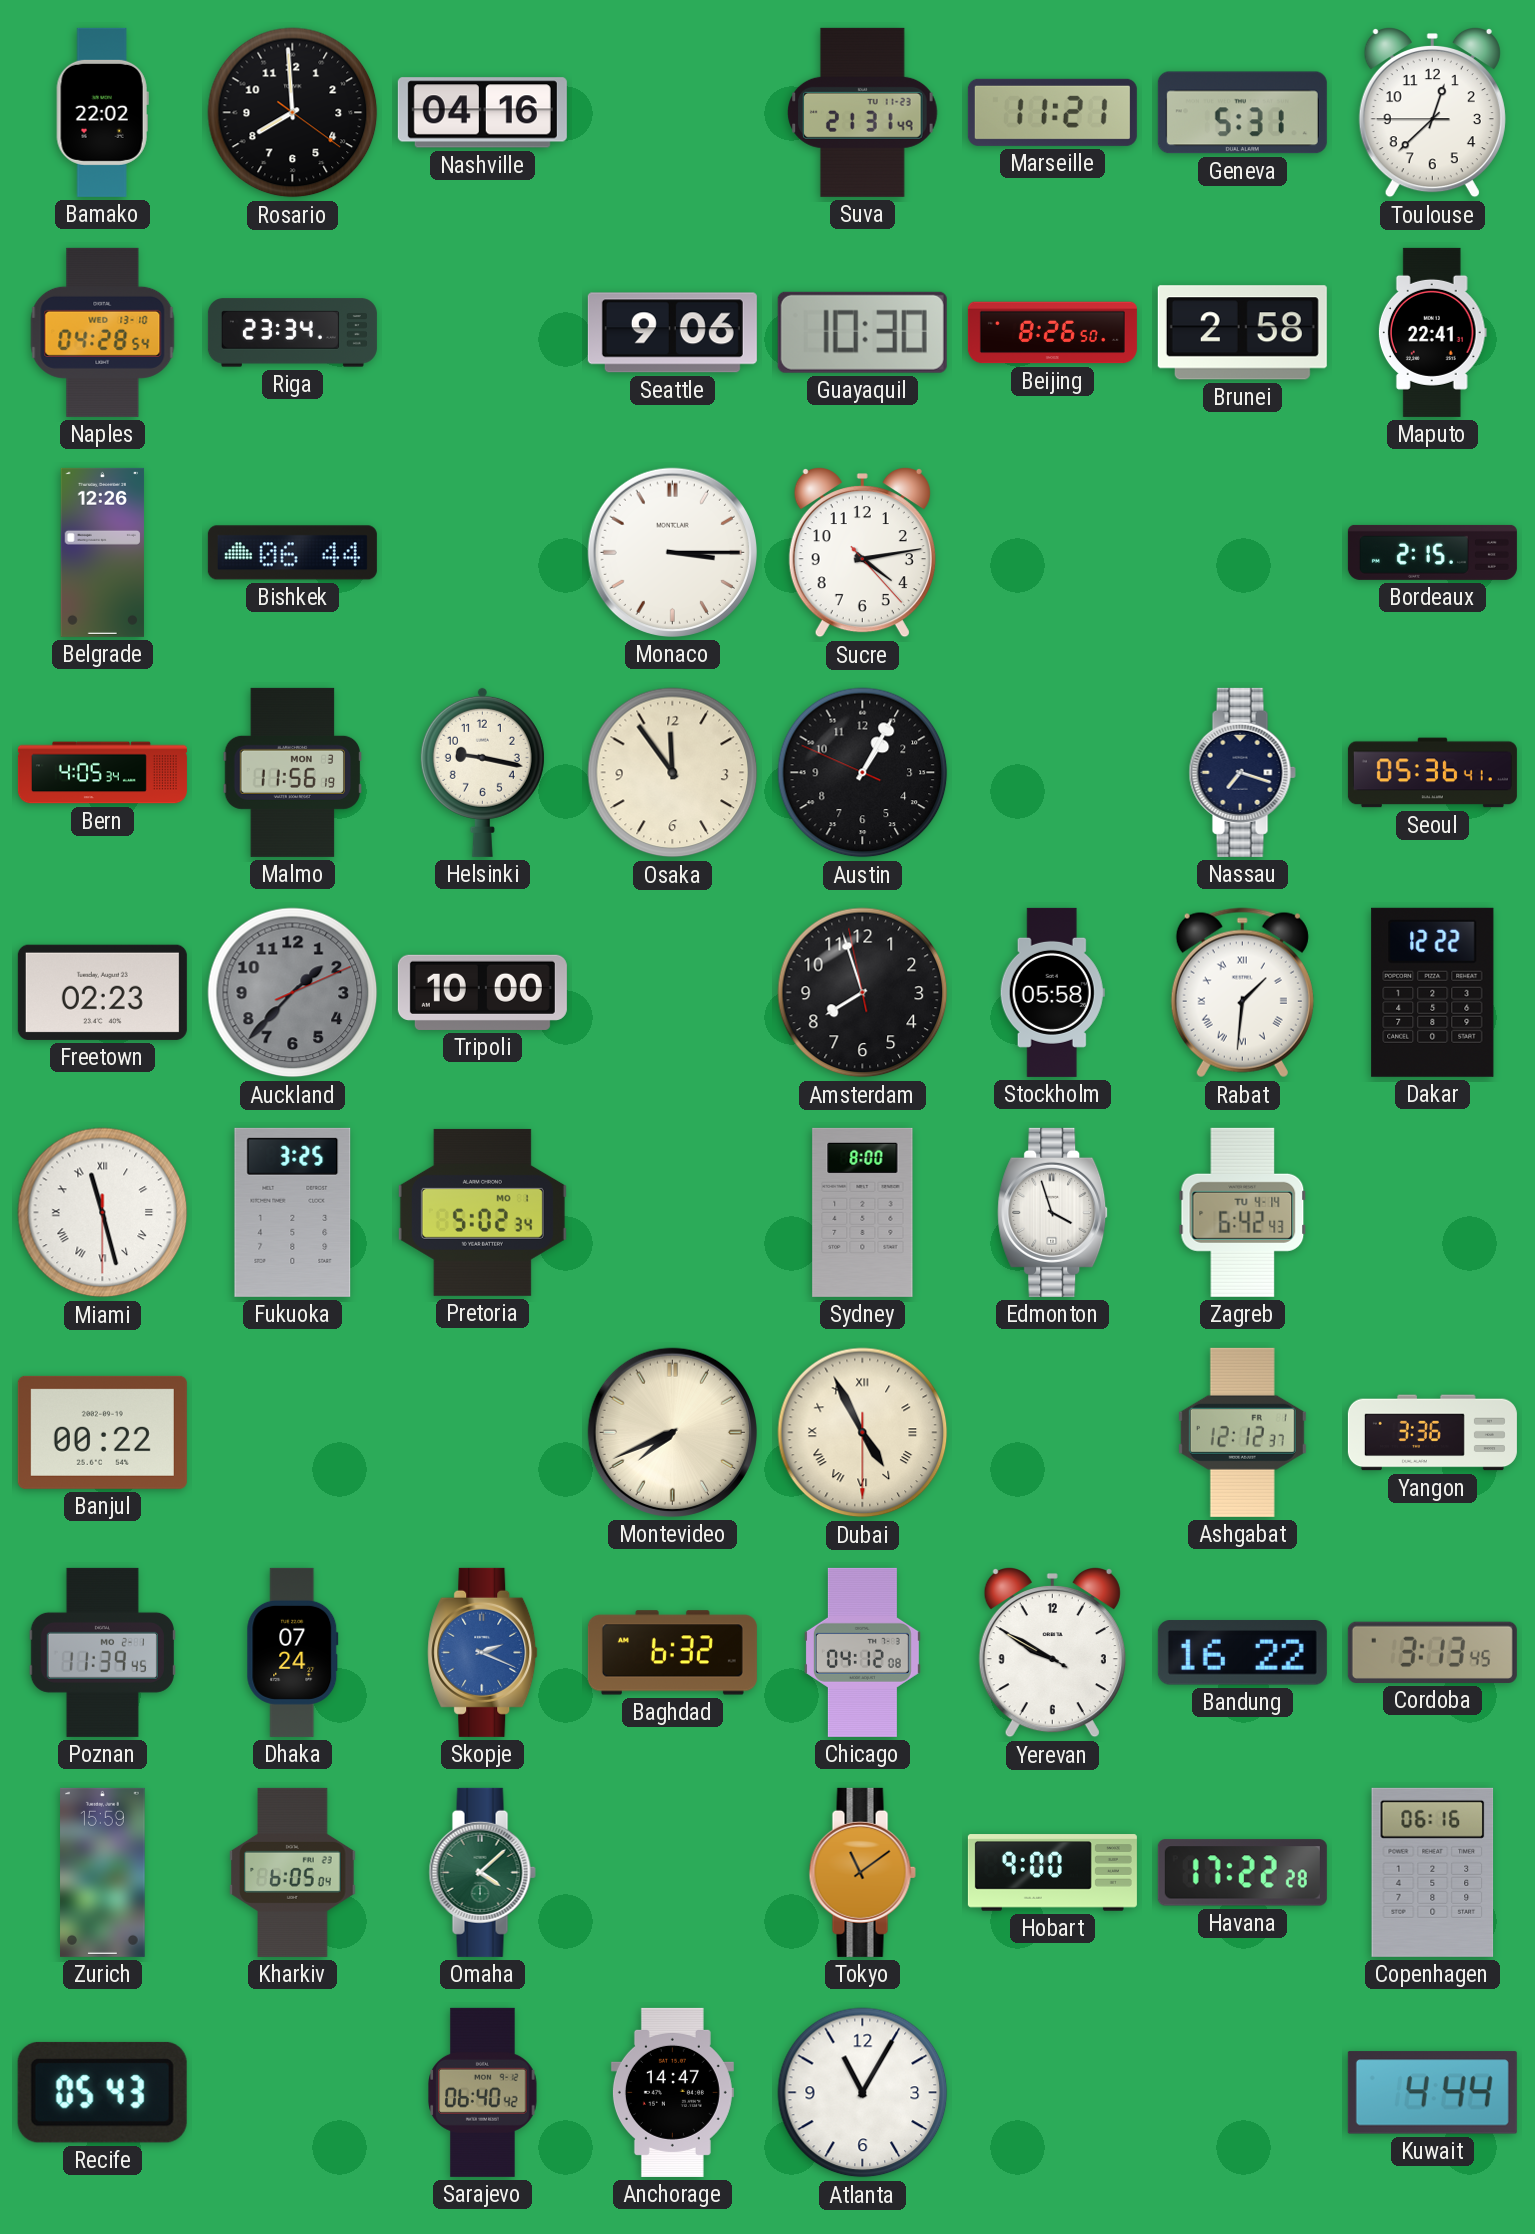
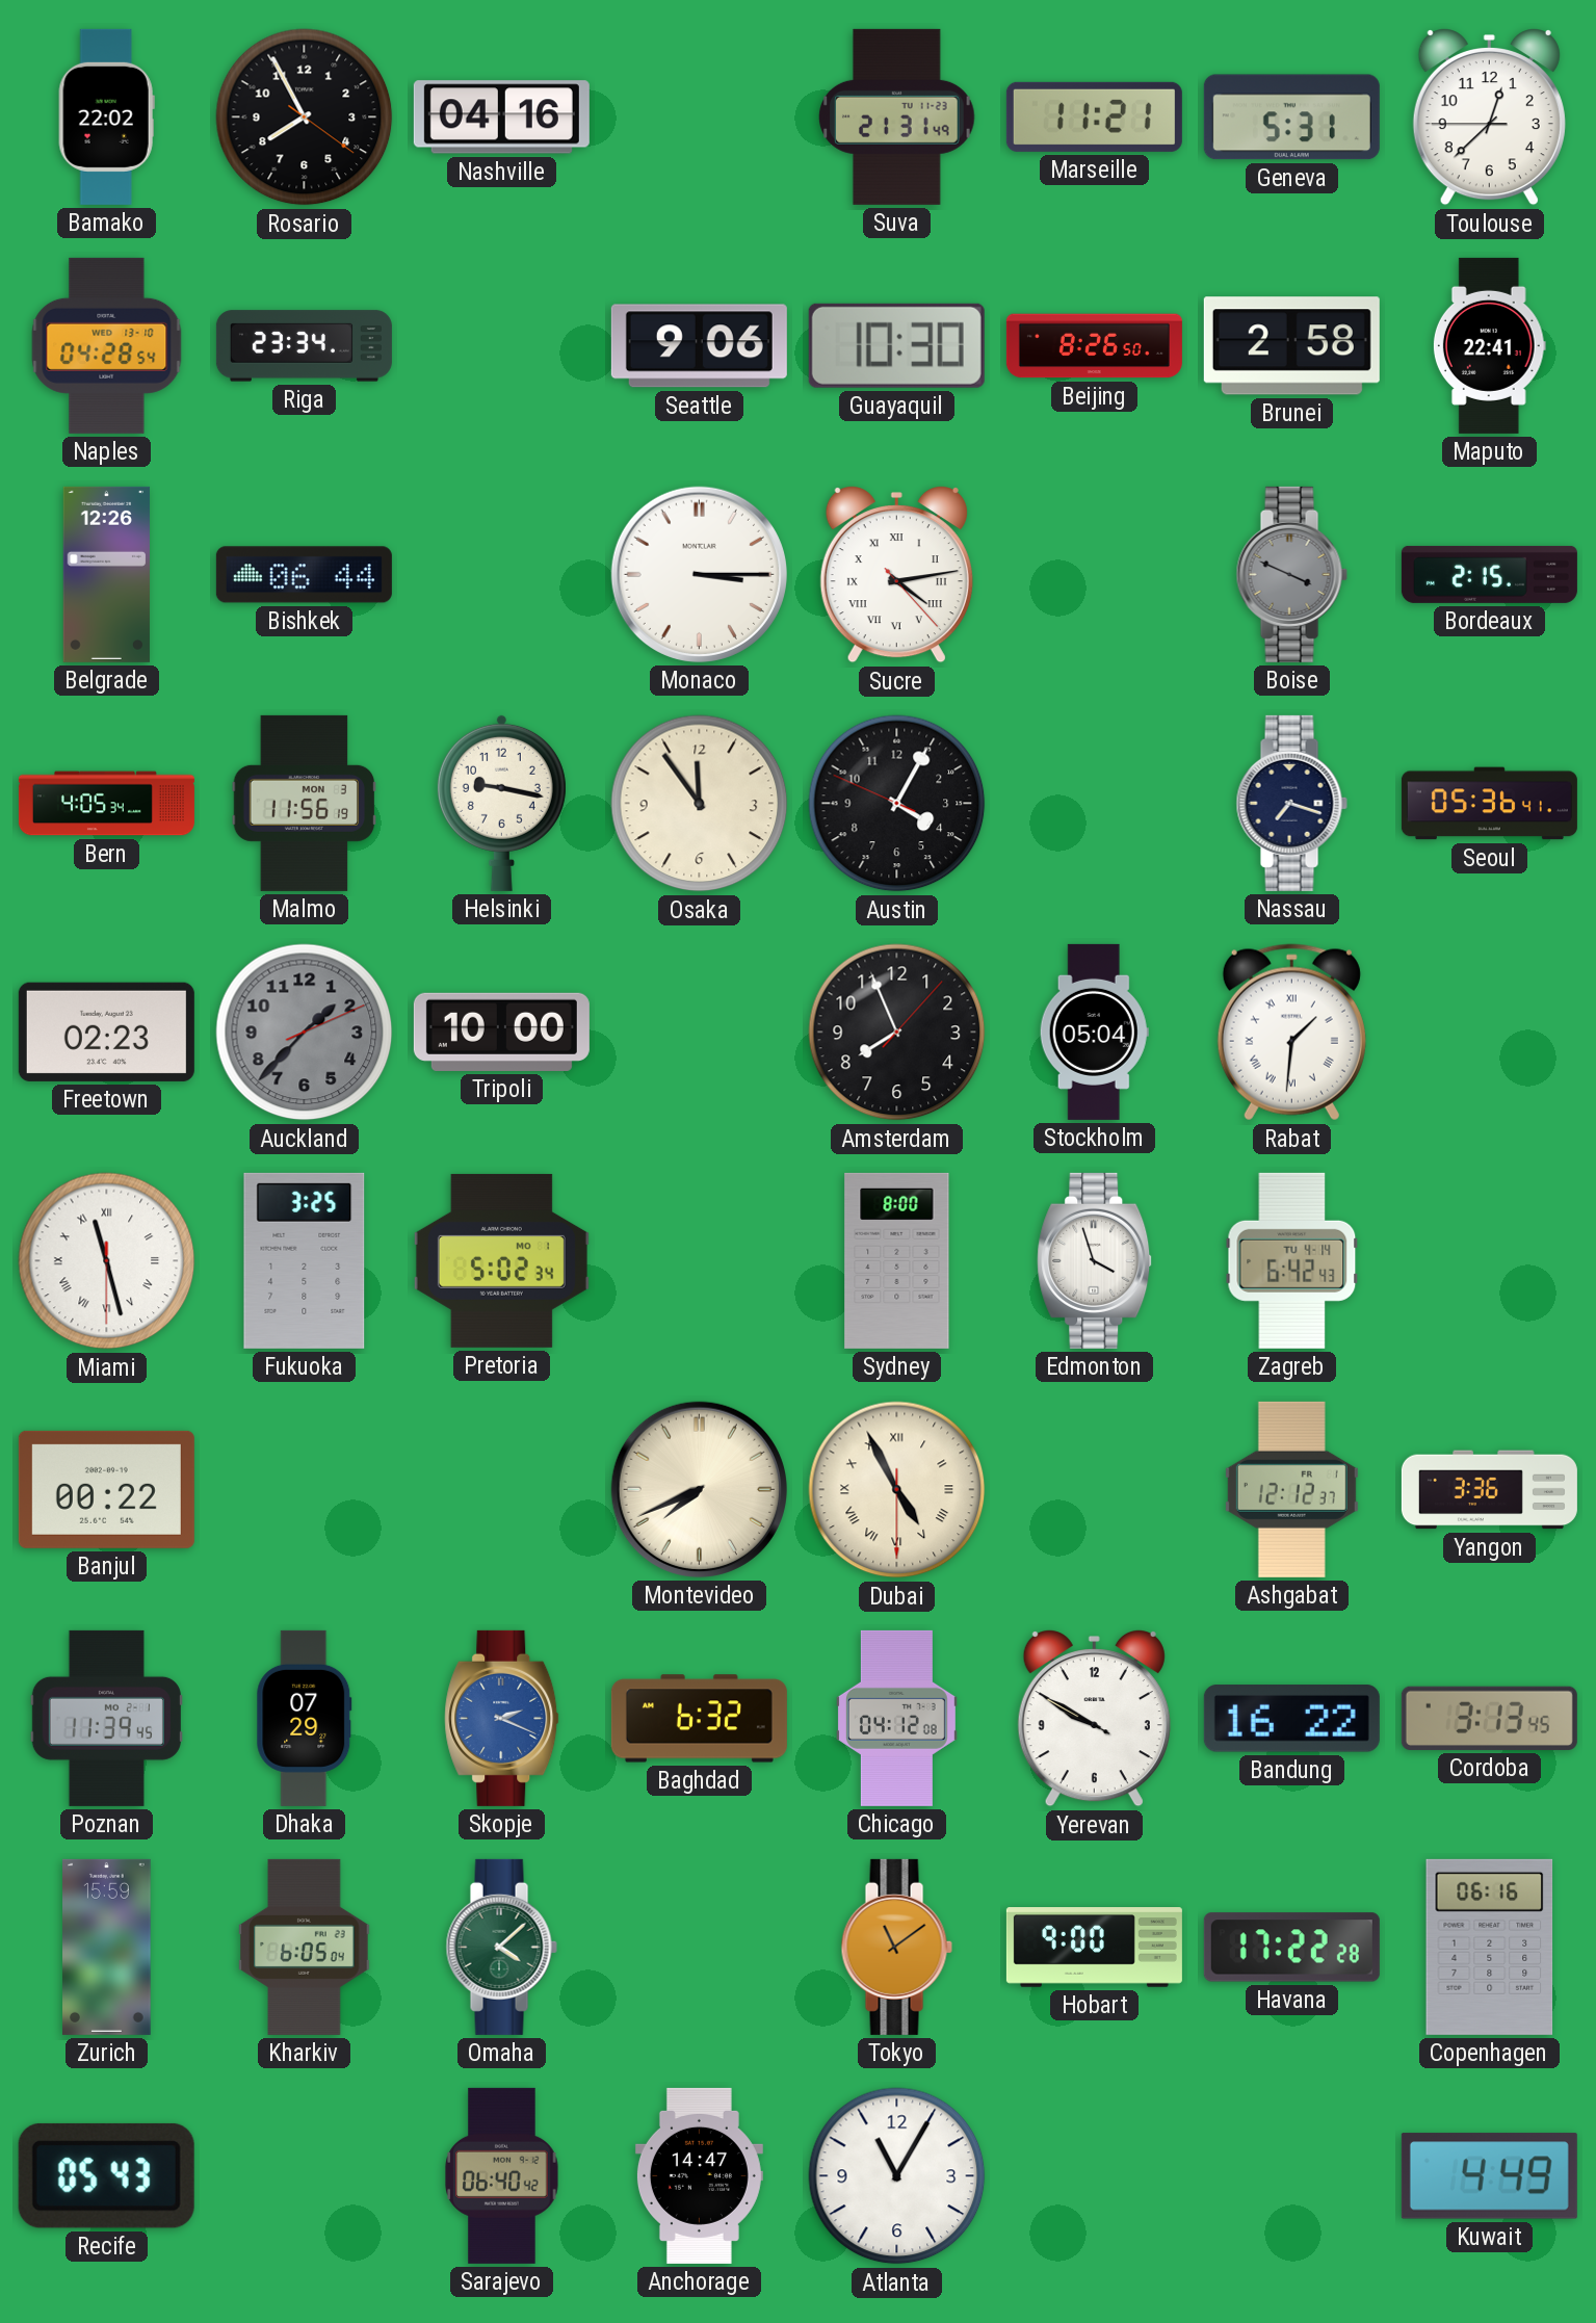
Rosario: 7:59 -> 7:55
Sucre numerals: Arabic -> Roman
Boise: none -> 3:49
Austin: 1:04 -> 4:04
Amsterdam: 7:56:58 -> 7:56:07
Stockholm: 05:58 -> 05:04
Dakar: 12:22 -> none
Dhaka: 07:24 -> 07:29
Kuwait: 4:44 -> 4:49
